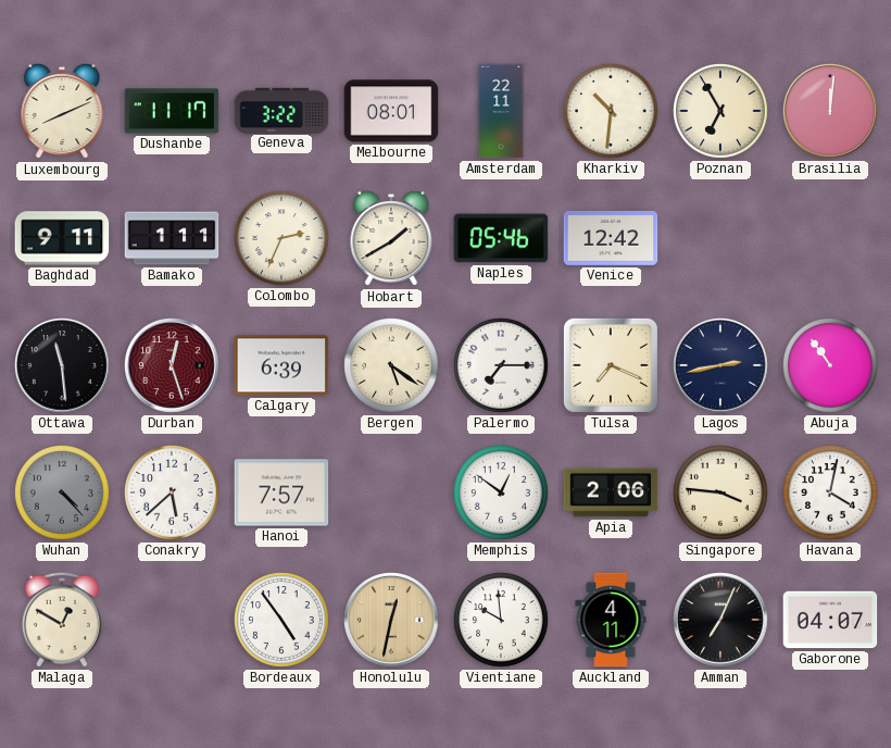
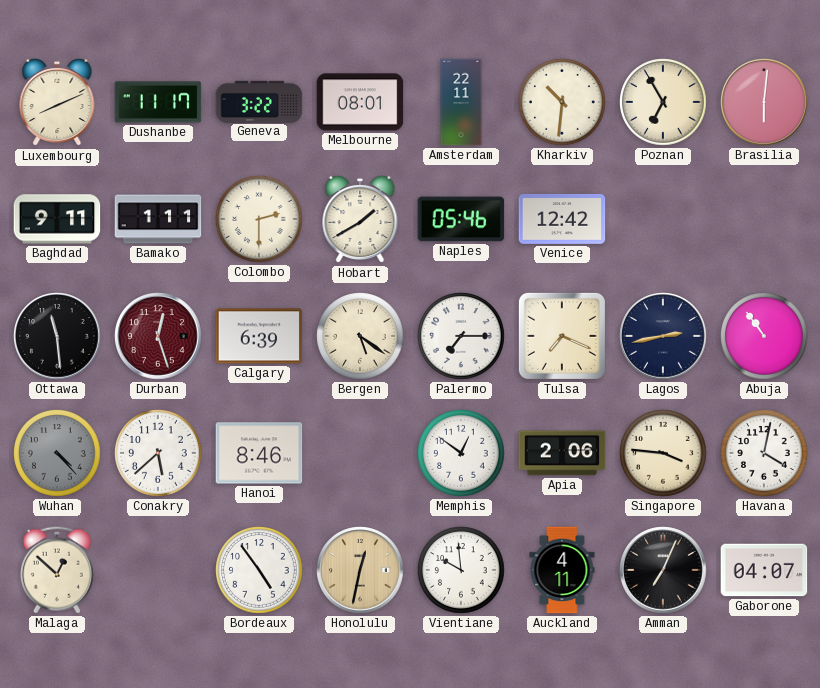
Brasilia: 12:01 -> 6:01
Colombo: 2:34 -> 2:30
Hanoi: 7:57 -> 8:46
Malaga: 12:50 -> 12:52
